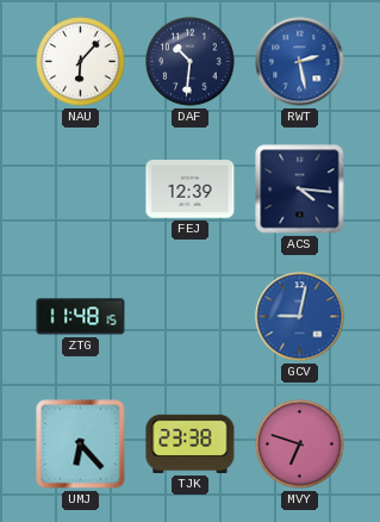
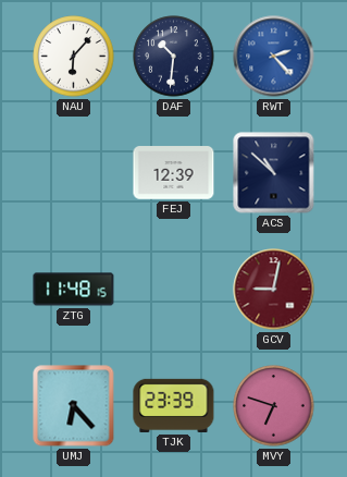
RWT: 2:28 -> 2:23
ACS: 4:16 -> 10:52
GCV dial: blue -> burgundy
TJK: 23:38 -> 23:39
